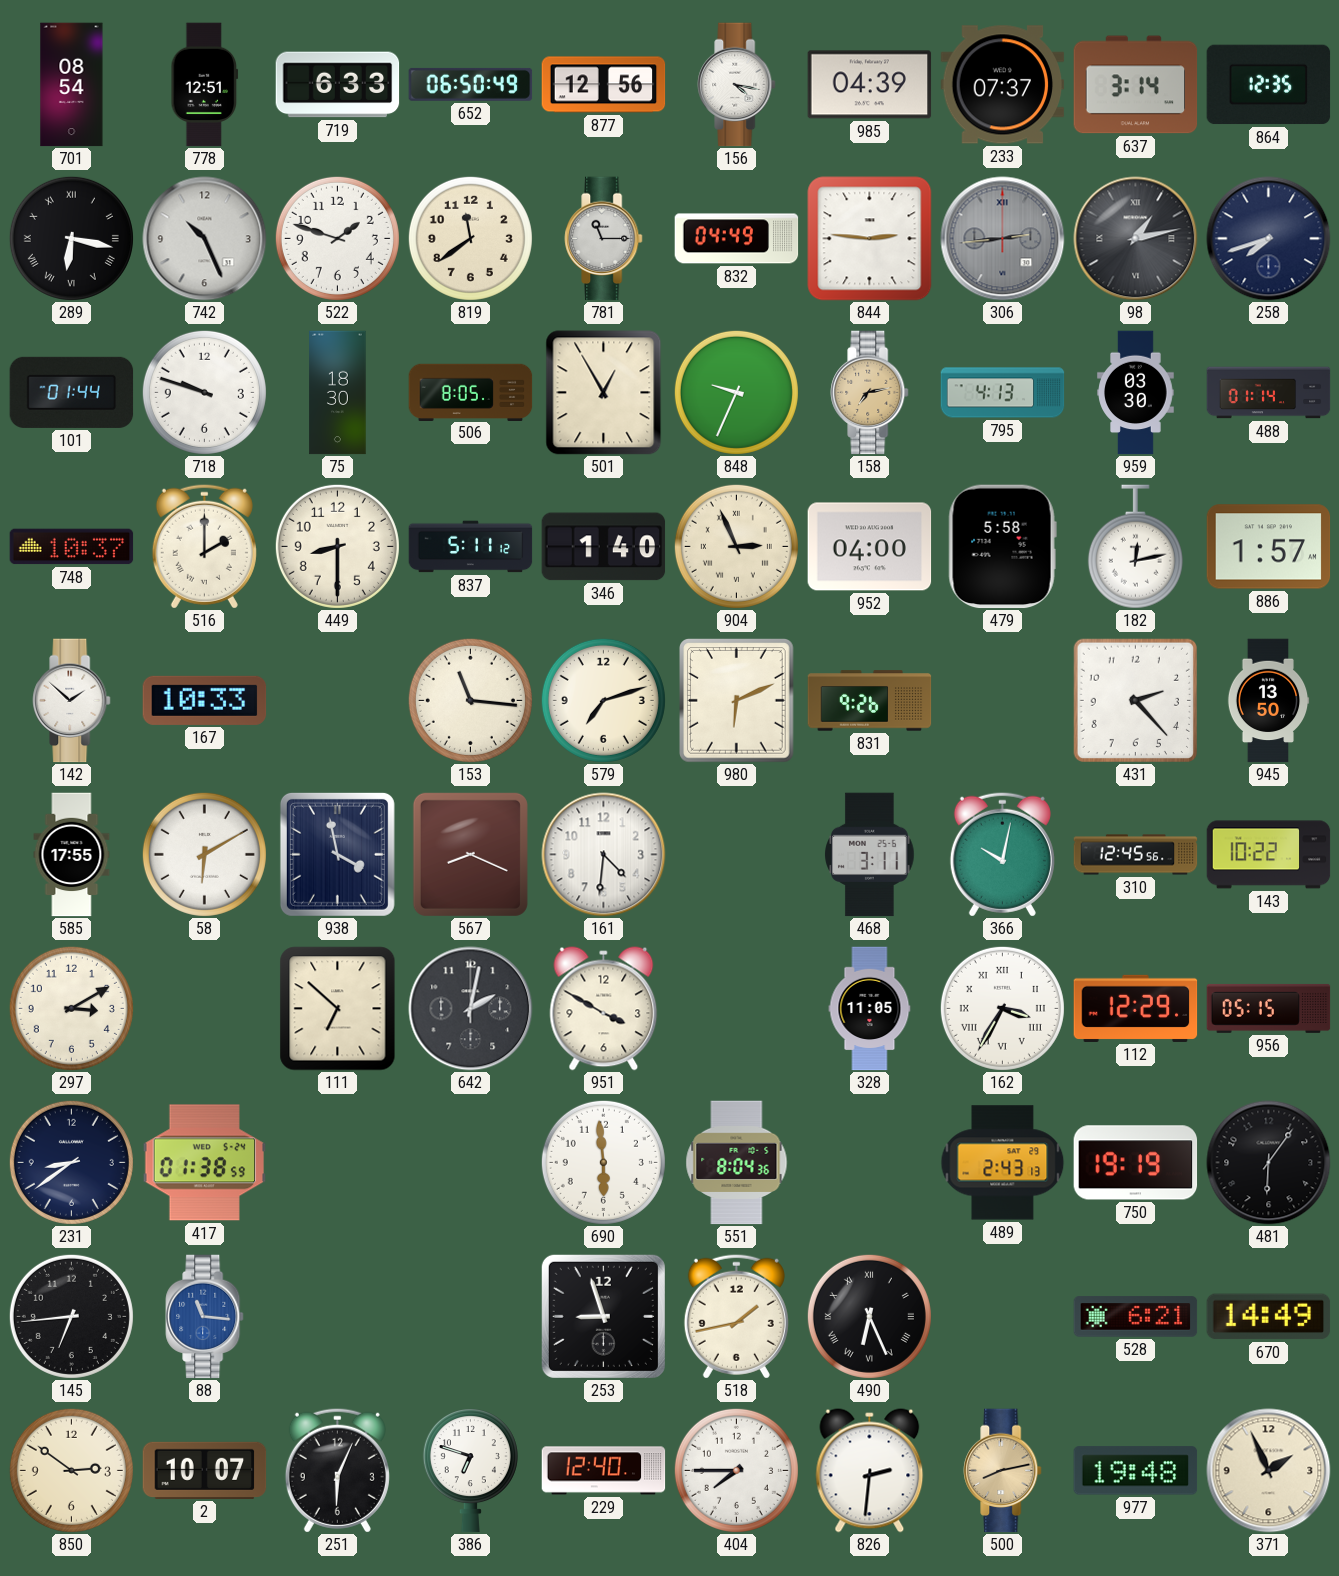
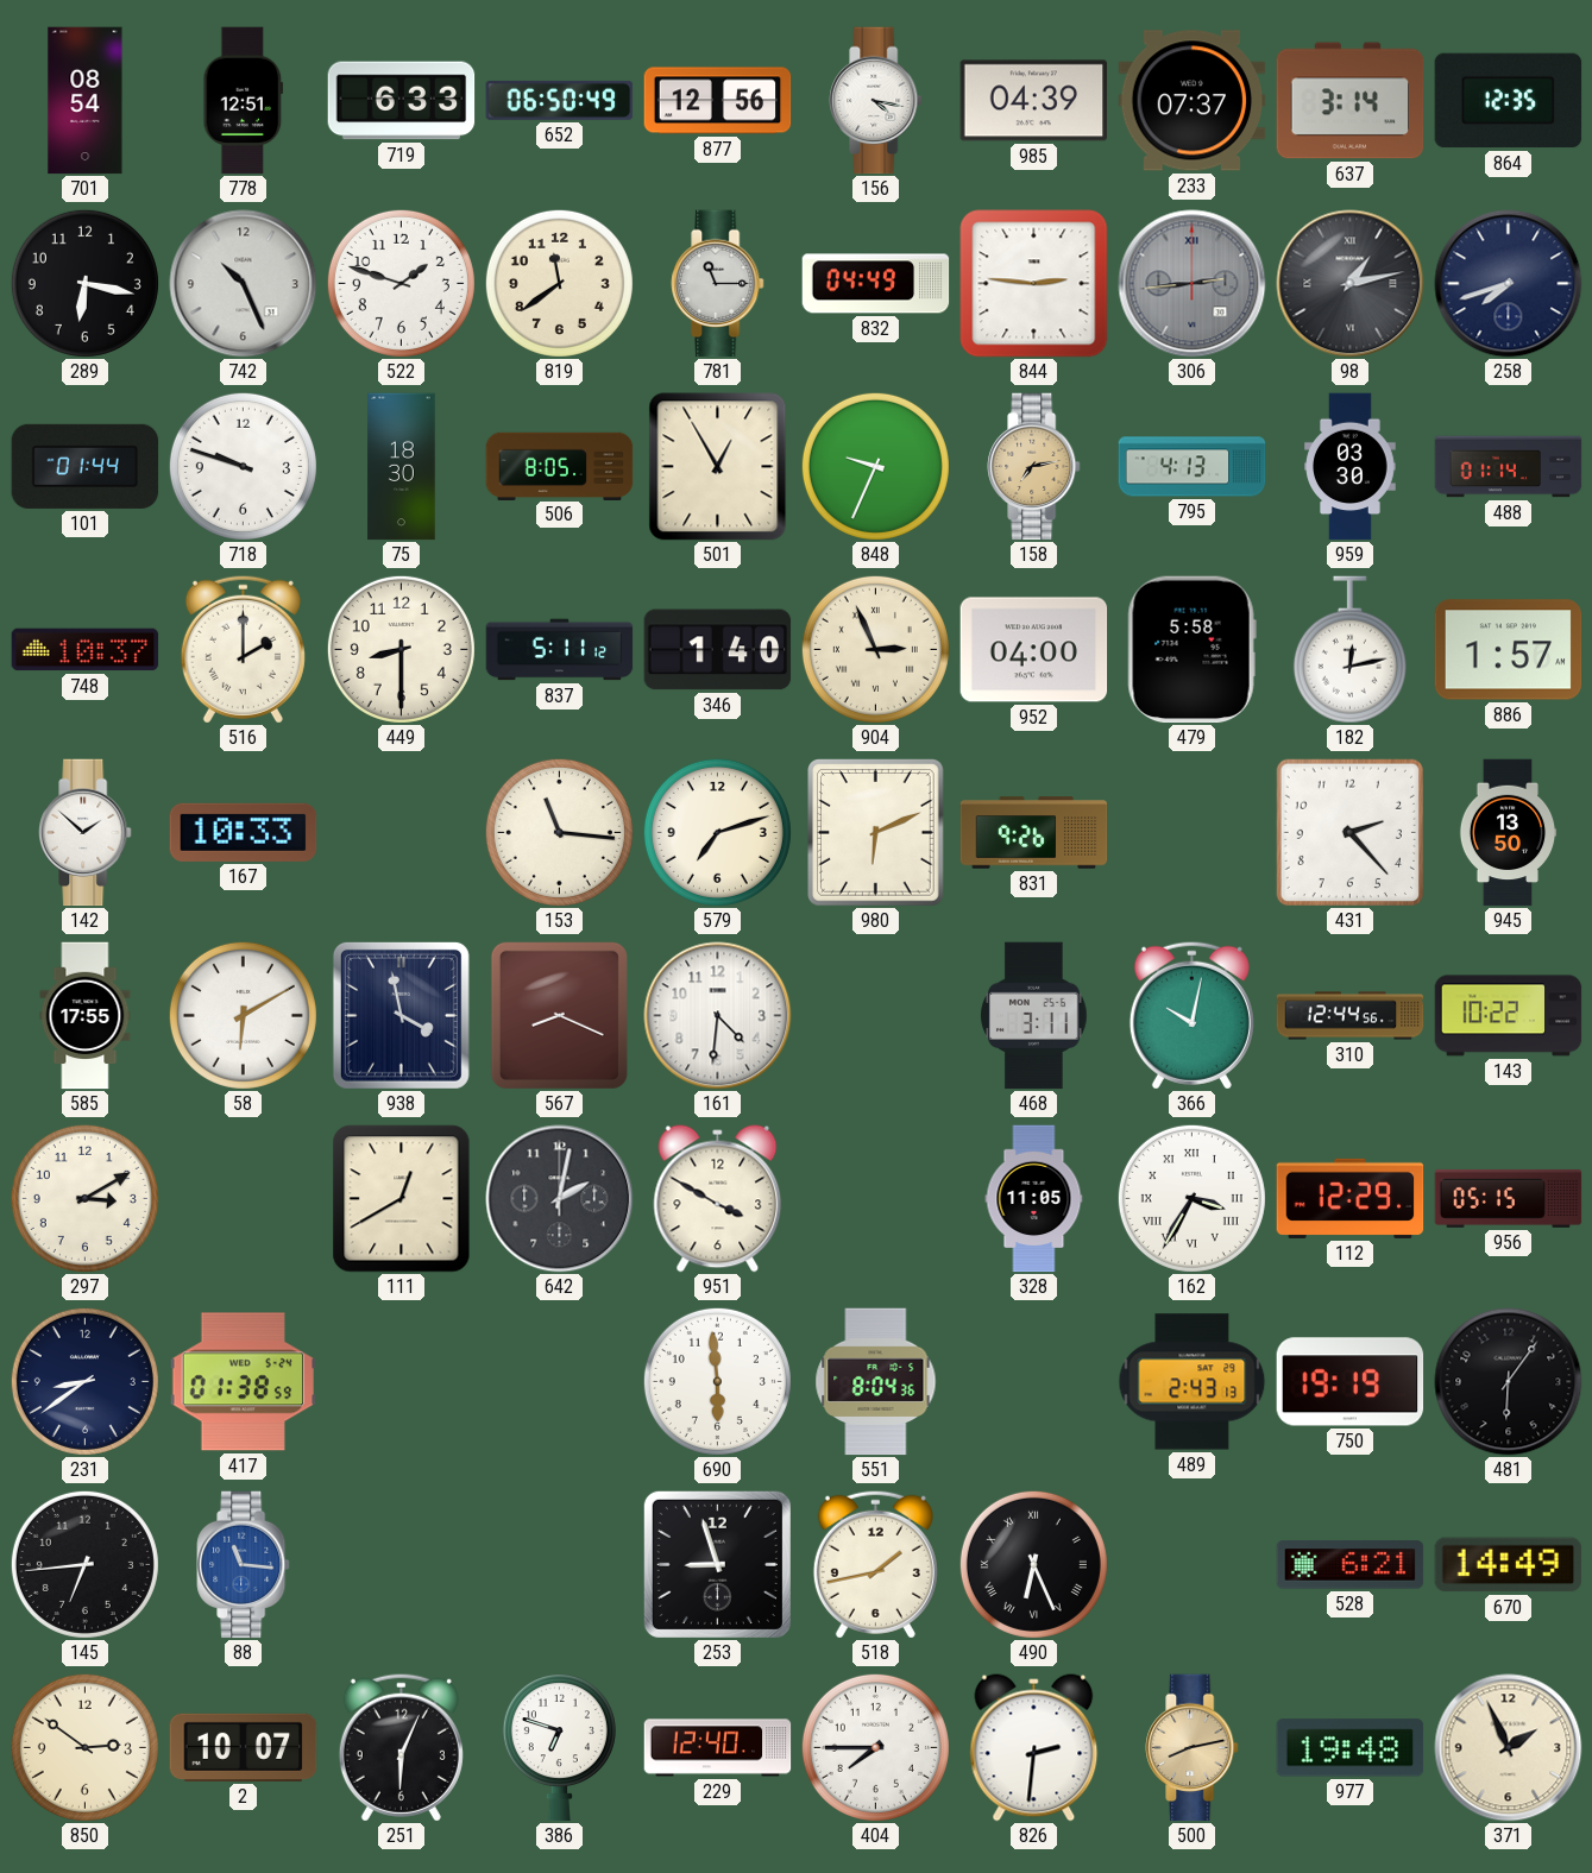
289 numerals: Roman -> Arabic
310: 12:45 -> 12:44
111: 6:52 -> 12:40
